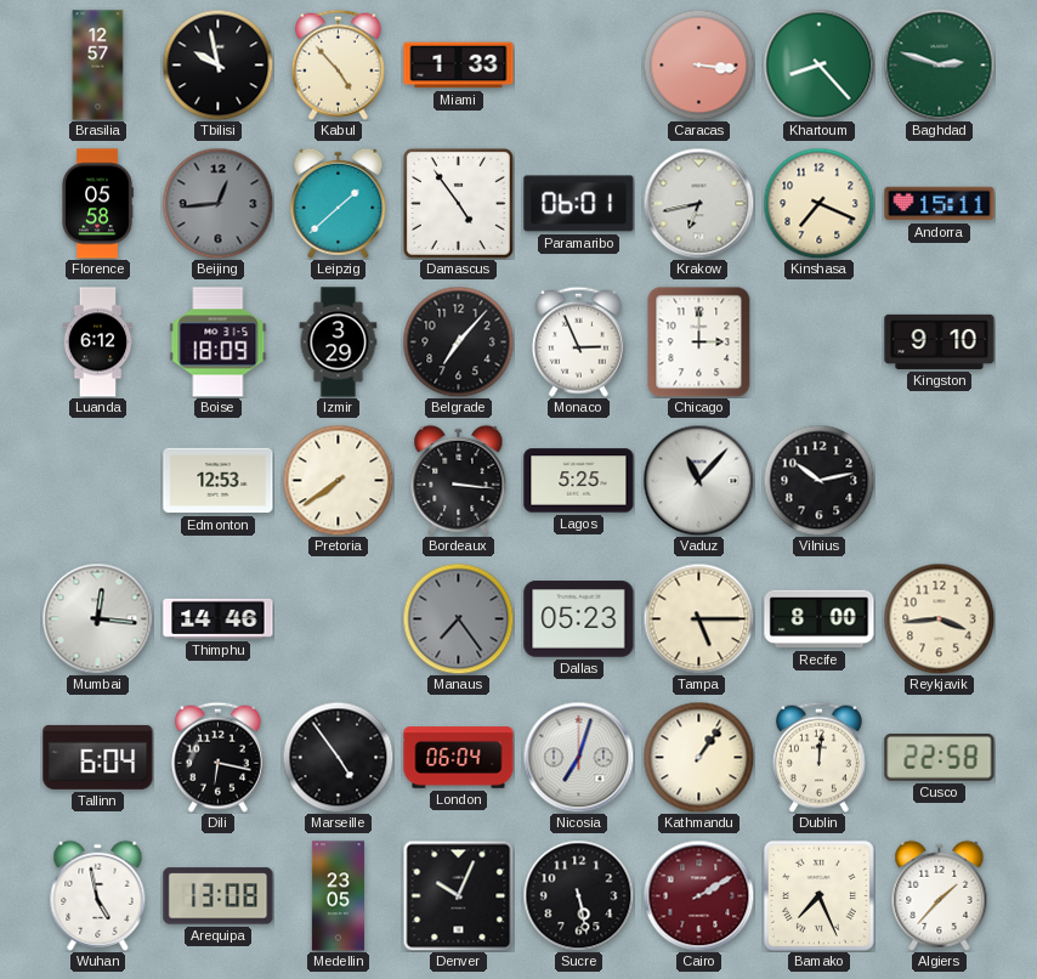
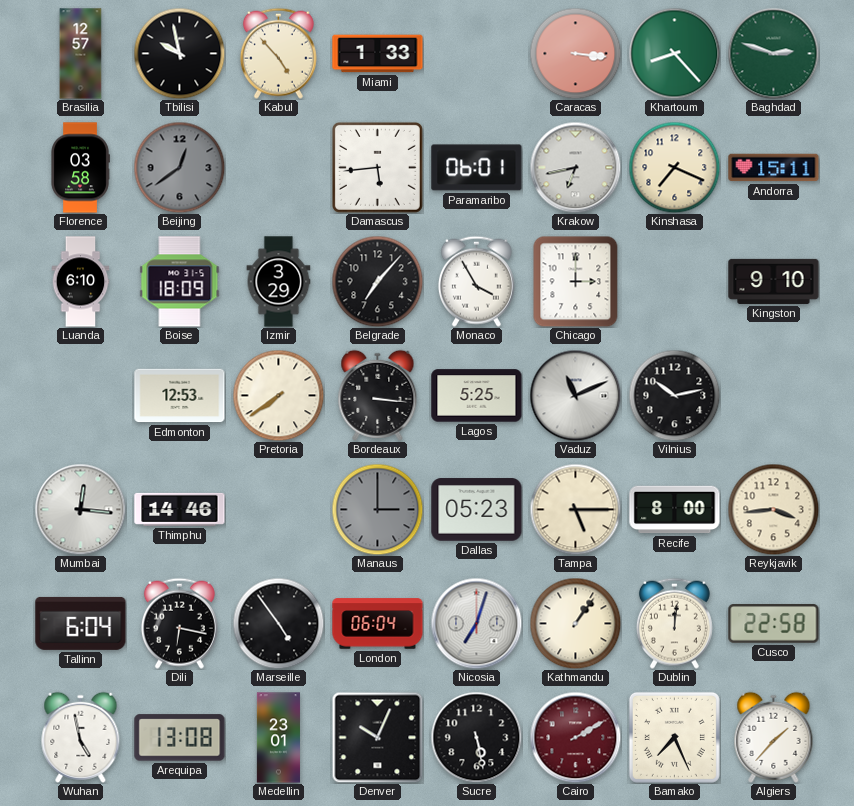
Florence: 05:58 -> 03:58
Beijing: 12:44 -> 12:39
Leipzig: 1:38 -> none
Damascus: 4:54 -> 5:44
Luanda: 6:12 -> 6:10
Monaco: 2:56 -> 3:55
Vaduz: 11:07 -> 11:11
Manaus: 7:24 -> 3:00
Medellin: 23:05 -> 23:01
